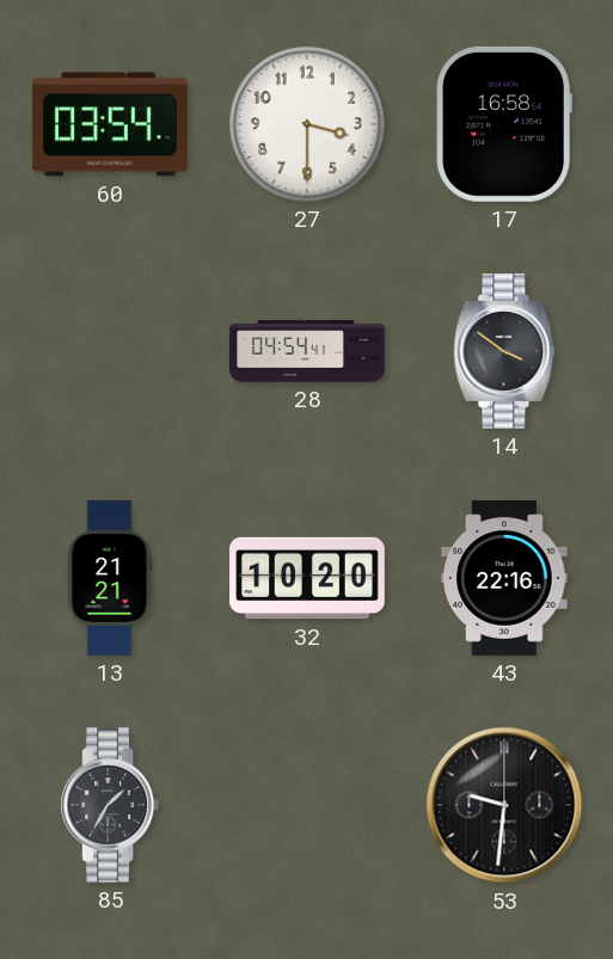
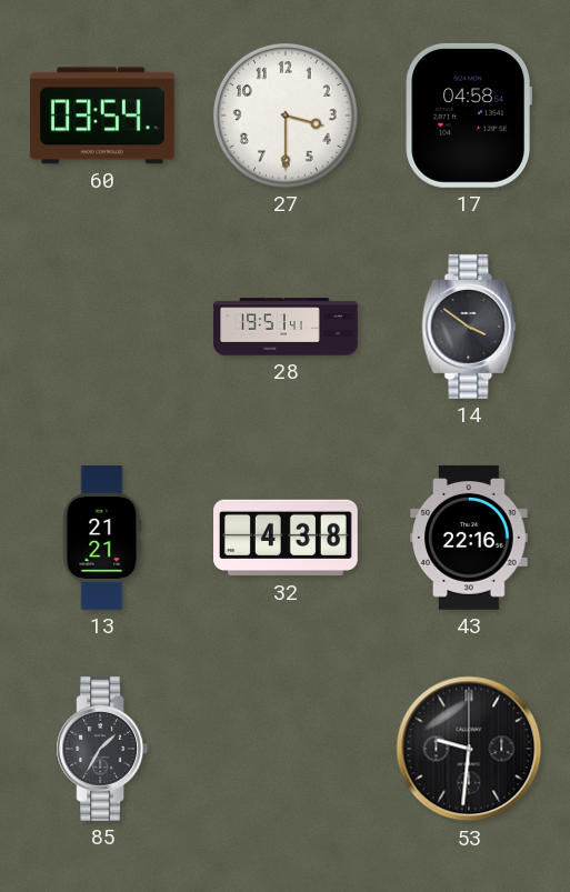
17: 16:58 -> 04:58
28: 04:54 -> 19:51
32: 10:20 -> 4:38
